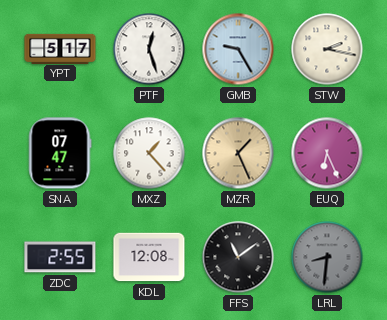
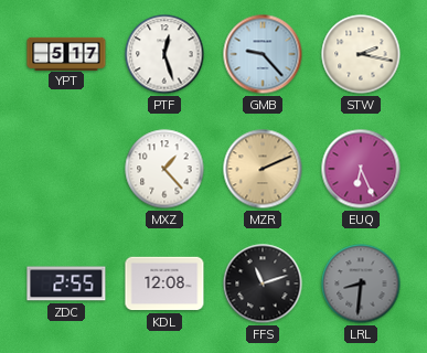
GMB: 9:25 -> 9:23
SNA: 07:47 -> none
MZR: 1:26 -> 2:11
FFS: 11:09 -> 11:12
